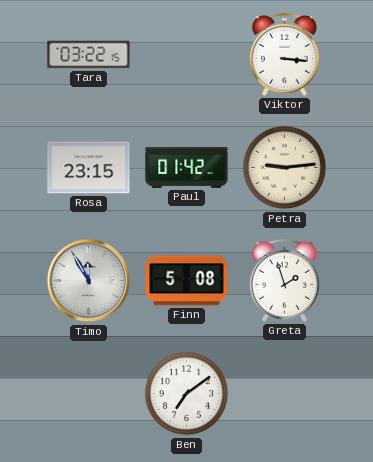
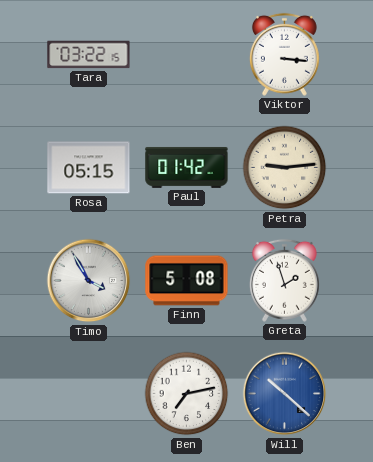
Rosa: 23:15 -> 05:15
Timo: 11:55 -> 3:55
Ben: 7:09 -> 7:13
Will: none -> 10:22
